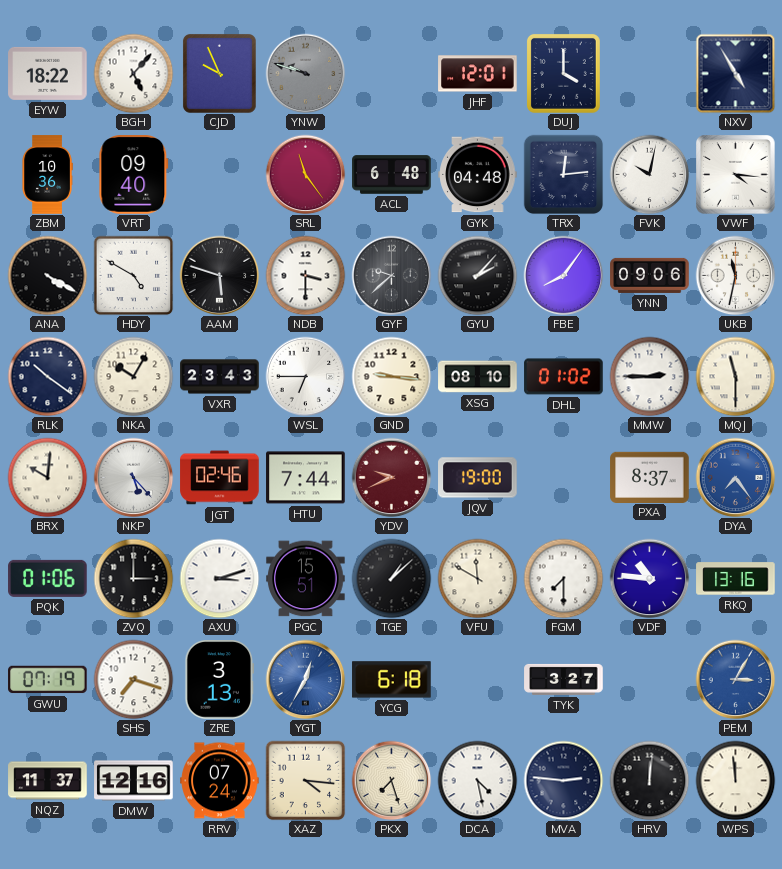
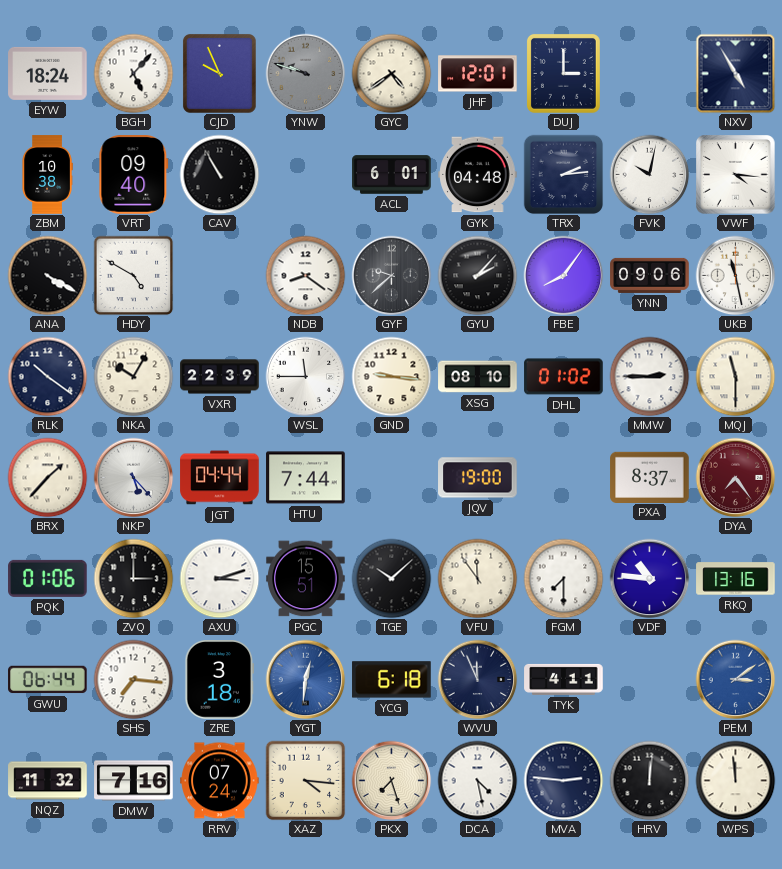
EYW: 18:22 -> 18:24
GYC: none -> 4:39
DUJ: 4:00 -> 3:00
ZBM: 10:36 -> 10:38
CAV: none -> 10:55
SRL: 11:24 -> none
ACL: 6:48 -> 6:01
TRX: 12:14 -> 2:14
AAM: 5:48 -> none
NDB: 3:30 -> 8:21
UKB: 11:32 -> 11:28
VXR: 23:43 -> 22:39
WSL: 6:45 -> 11:45
BRX: 10:01 -> 1:37
JGT: 02:46 -> 04:44
YDV: 9:41 -> none
DYA dial: blue -> burgundy
TGE: 1:08 -> 10:08
VFU: 11:50 -> 11:54
GWU: 07:19 -> 06:44
SHS: 7:18 -> 7:16
ZRE: 3:13 -> 3:18
YGT: 12:35 -> 12:31
WVU: none -> 11:56
TYK: 3:27 -> 4:11
PEM: 3:05 -> 3:09
NQZ: 11:37 -> 11:32
DMW: 12:16 -> 7:16
